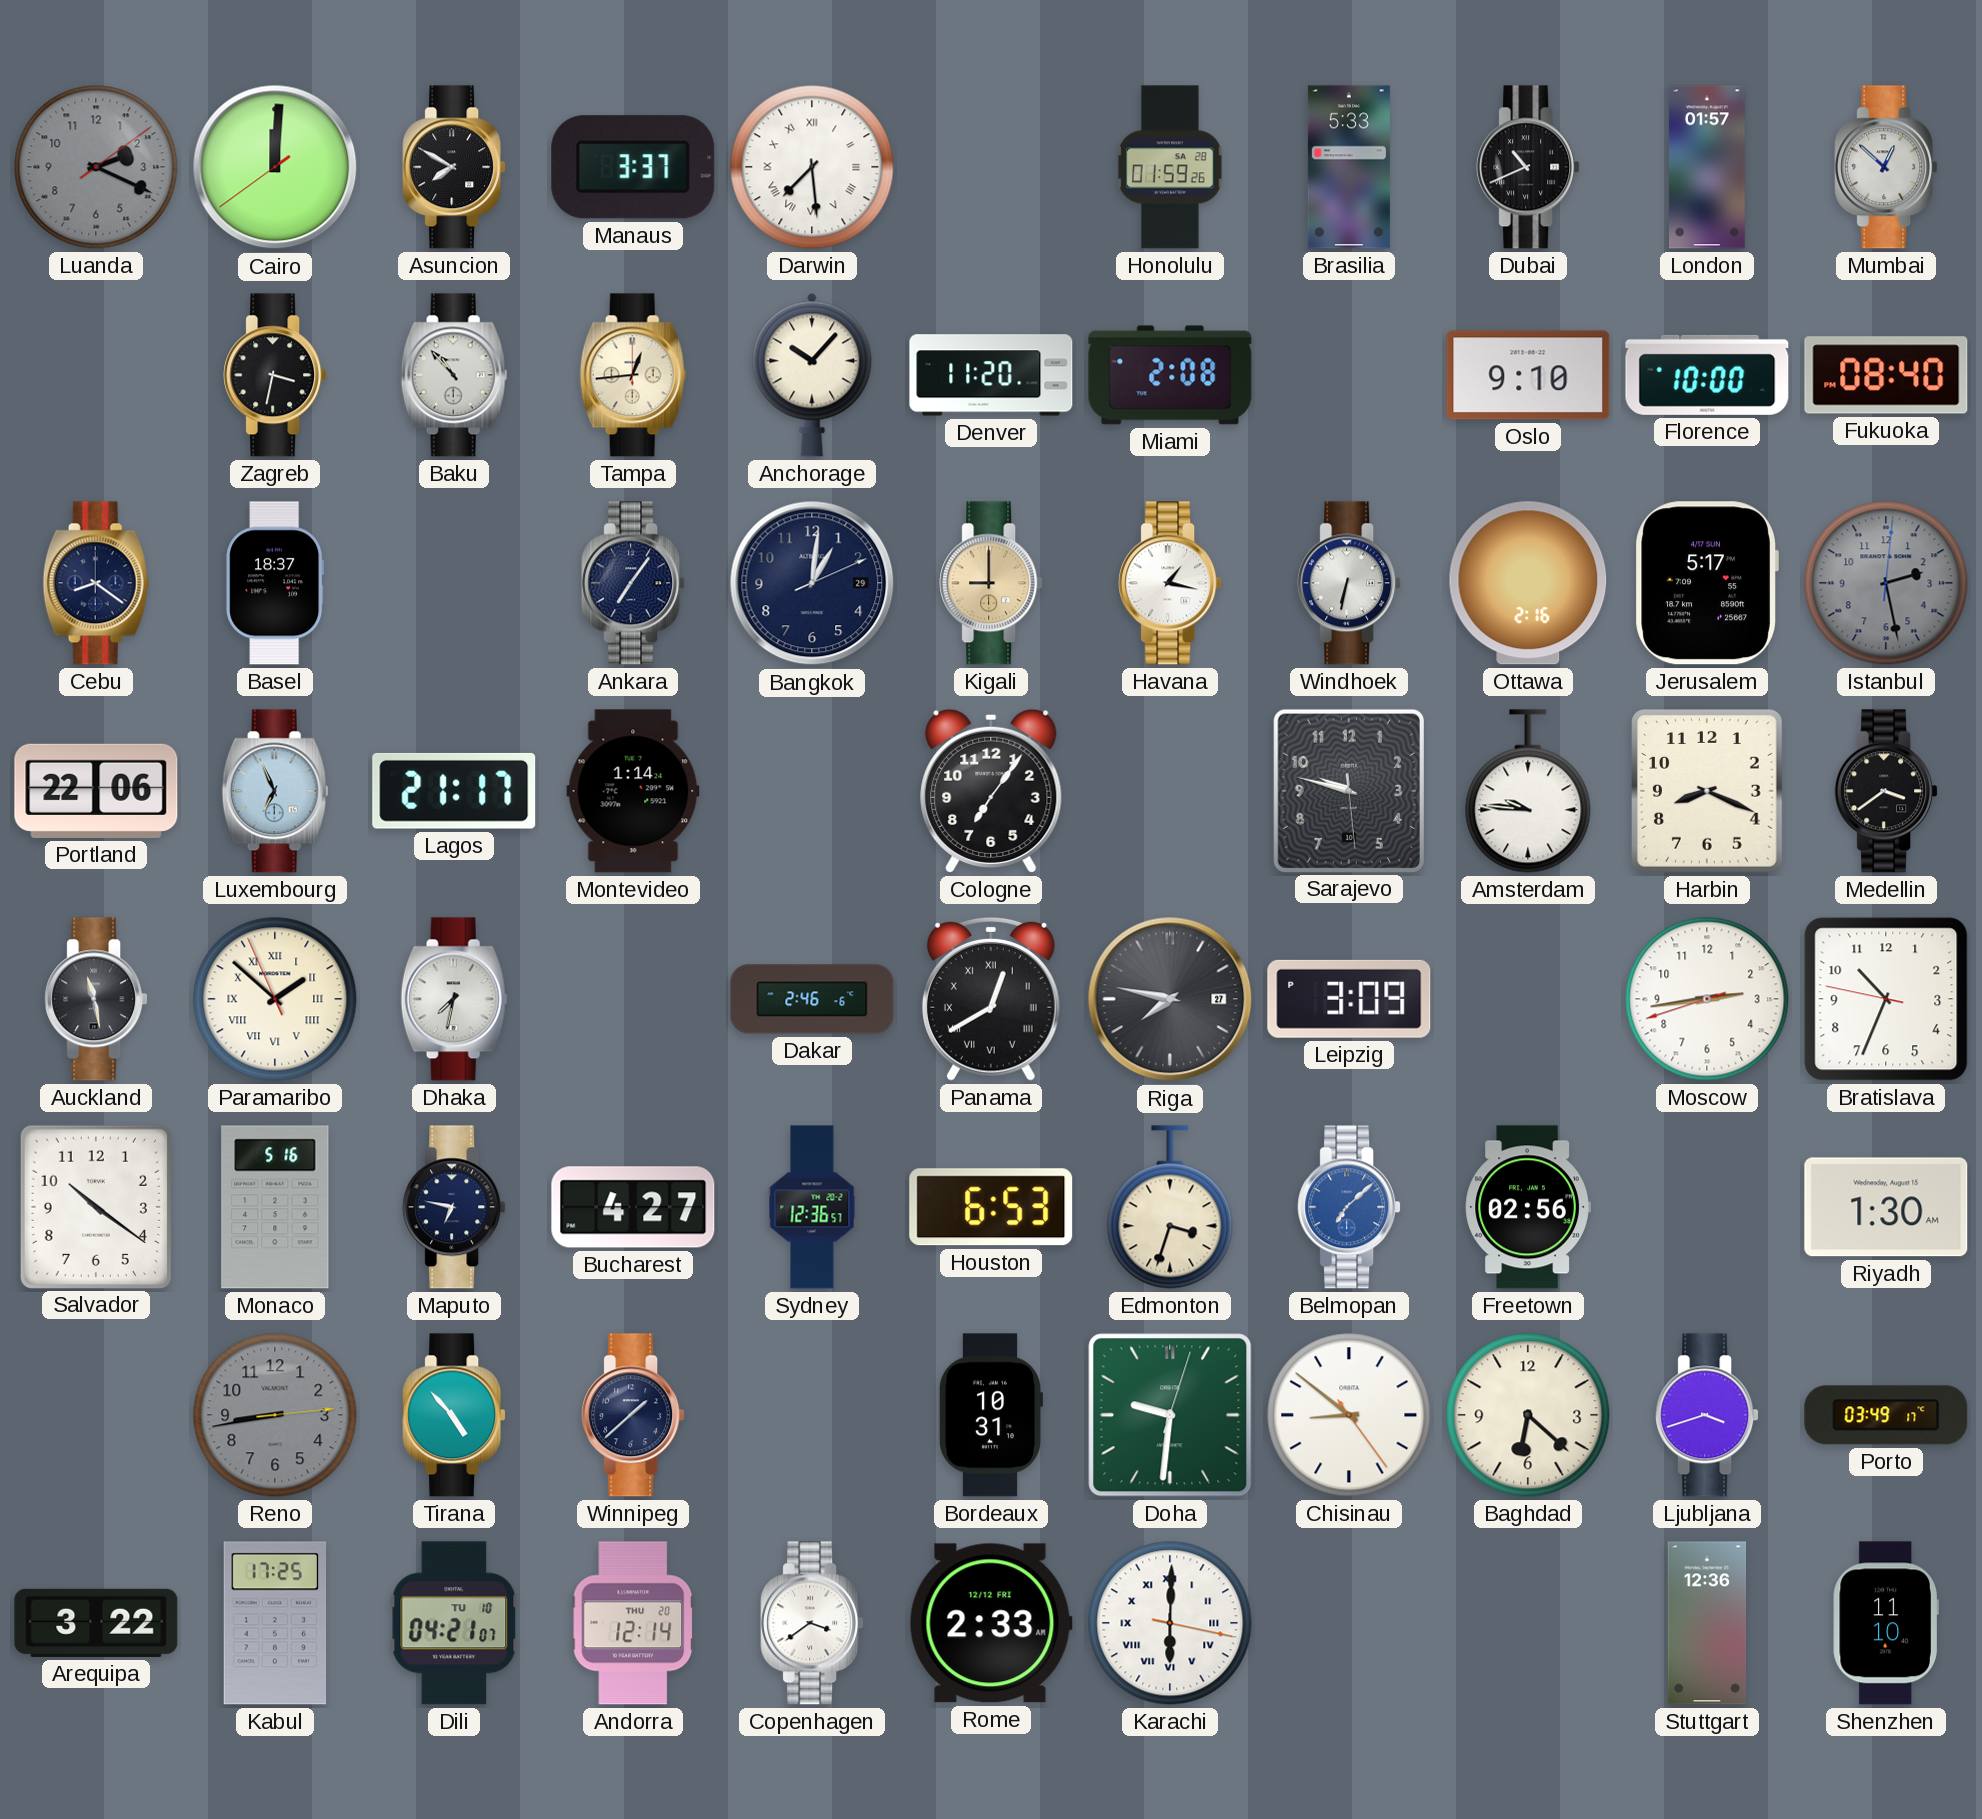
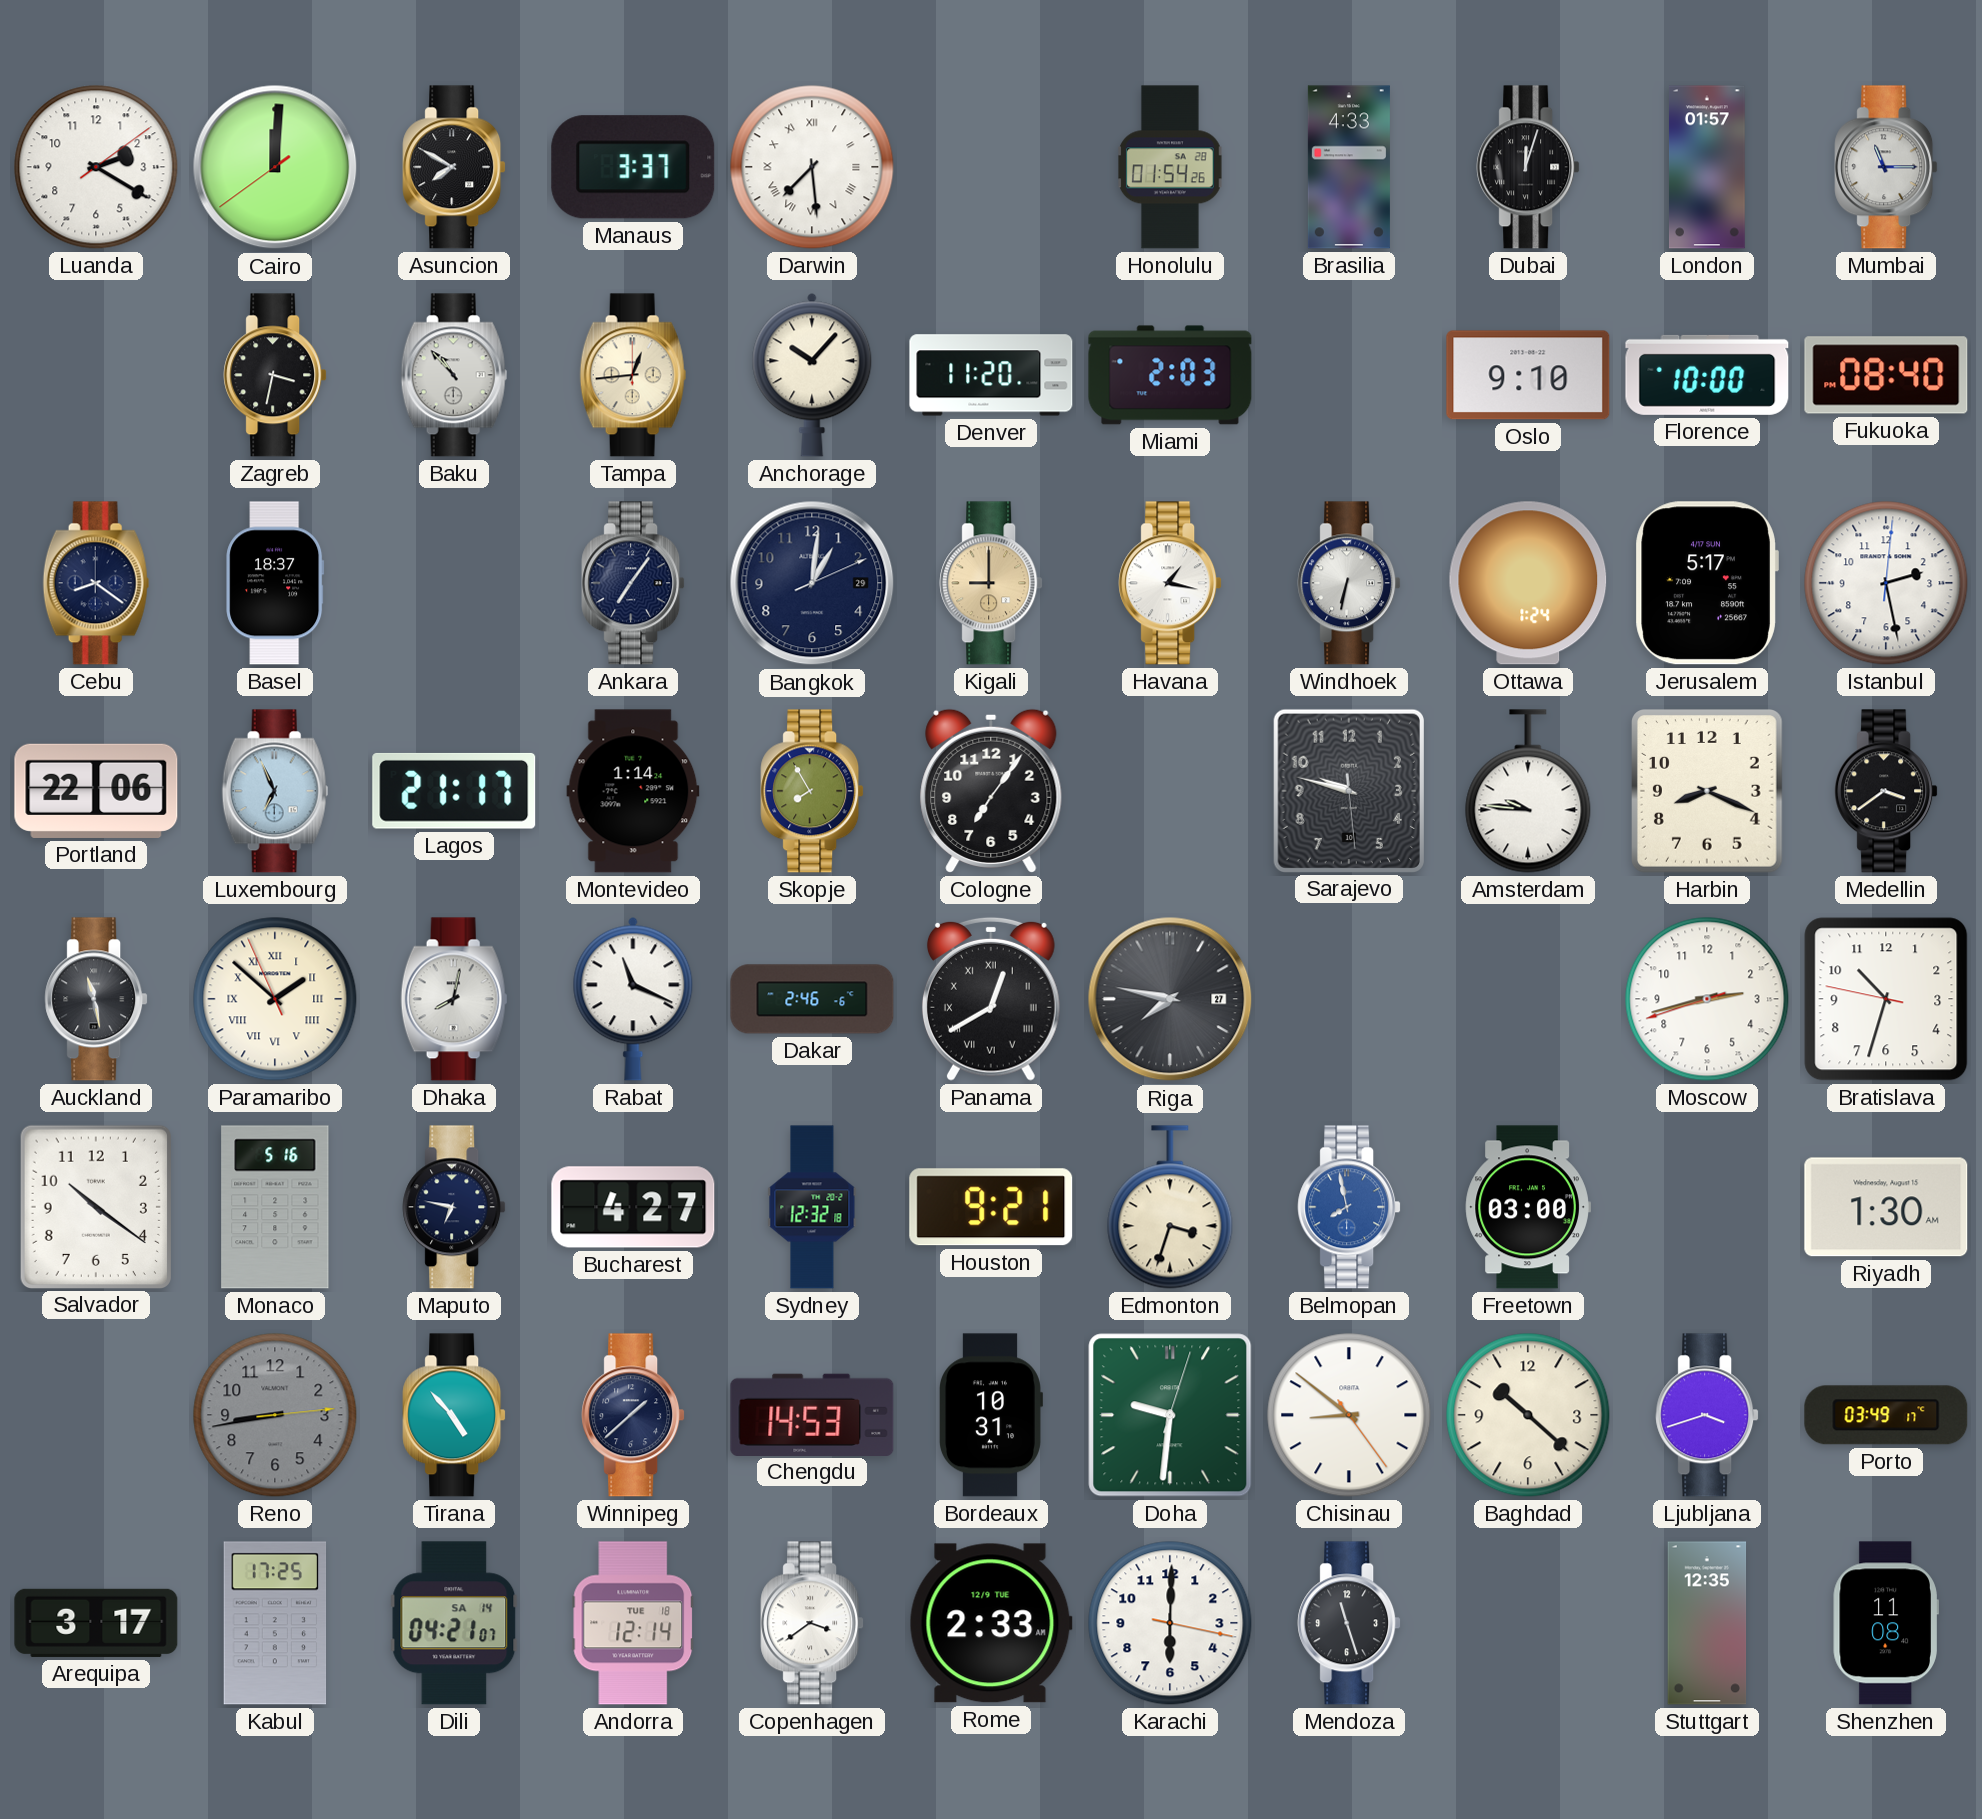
Luanda: 2:19 -> 2:20
Luanda dial: grey -> white
Honolulu: 01:59 -> 01:54
Brasilia: 5:33 -> 4:33
Dubai: 10:41 -> 12:03
Mumbai: 12:52 -> 11:15
Miami: 2:08 -> 2:03
Ottawa: 2:16 -> 1:24
Istanbul dial: grey -> white
Skopje: none -> 7:55
Dhaka: 7:32 -> 8:02
Rabat: none -> 11:19
Leipzig: 3:09 -> none
Moscow: 2:43 -> 2:42
Bratislava: 10:33 -> 10:32
Sydney: 12:36 -> 12:32
Houston: 6:53 -> 9:21
Belmopan: 7:08 -> 7:58
Freetown: 02:56 -> 03:00
Chengdu: none -> 14:53
Baghdad: 6:22 -> 10:22
Arequipa: 3:22 -> 3:17
Dili date: TU 10 -> SA 14
Andorra date: THU 20 -> TUE 18
Rome date: 12/12 FRI -> 12/9 TUE
Karachi numerals: Roman -> Arabic
Mendoza: none -> 11:27
Stuttgart: 12:36 -> 12:35
Shenzhen: 11:10 -> 11:08
